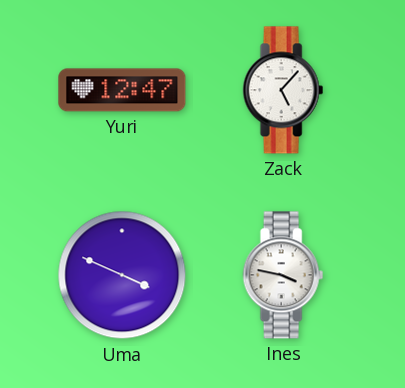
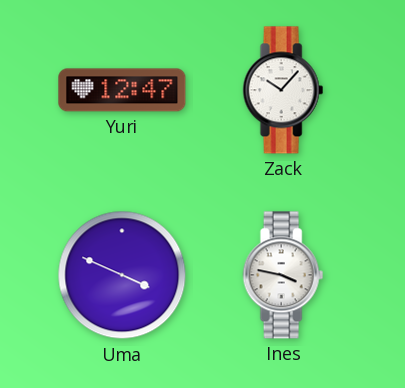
Zack: 5:07 -> 10:07
